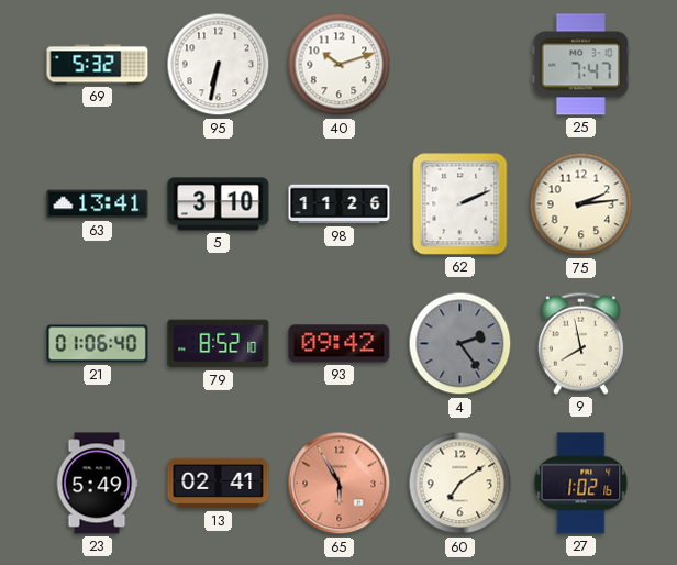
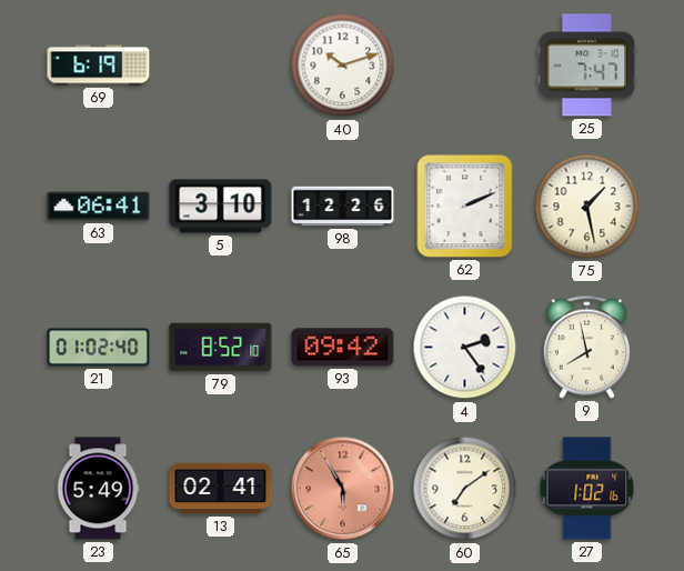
69: 5:32 -> 6:19
95: 6:32 -> none
63: 13:41 -> 06:41
98: 11:26 -> 12:26
75: 2:14 -> 1:28
21: 01:06 -> 01:02
4 dial: grey -> white
